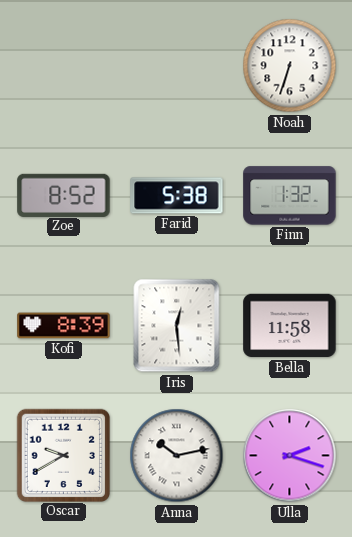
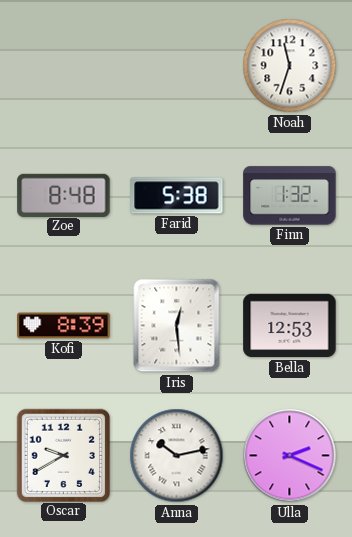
Noah: 6:33 -> 11:33
Zoe: 8:52 -> 8:48
Bella: 11:58 -> 12:53
Ulla: 2:18 -> 2:19
